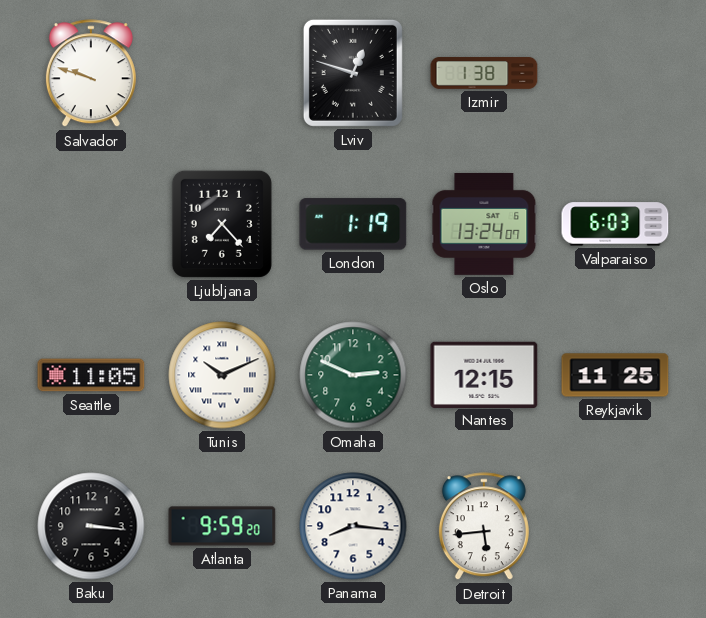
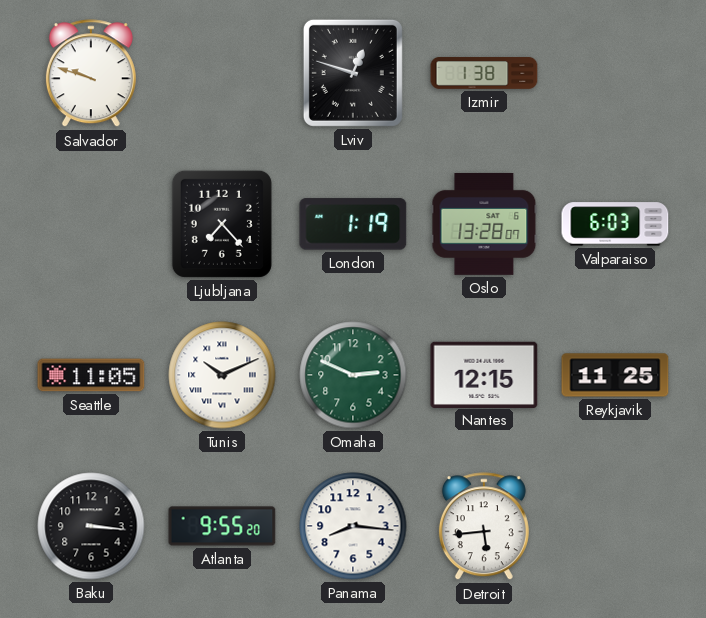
Oslo: 13:24 -> 13:28
Atlanta: 9:59 -> 9:55
